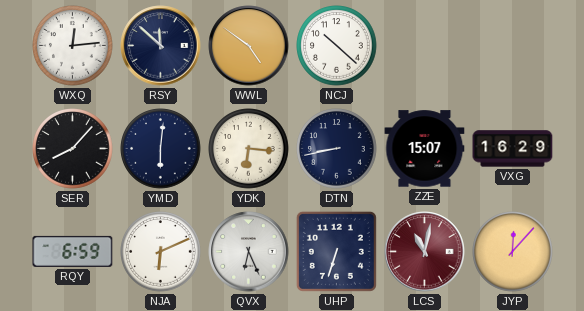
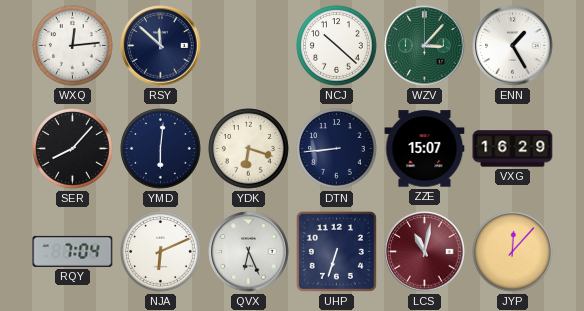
WWL: 4:51 -> none
WZV: none -> 3:07
ENN: none -> 1:25
YDK: 6:16 -> 6:18
DTN: 8:43 -> 8:44
RQY: 6:59 -> 7:04
